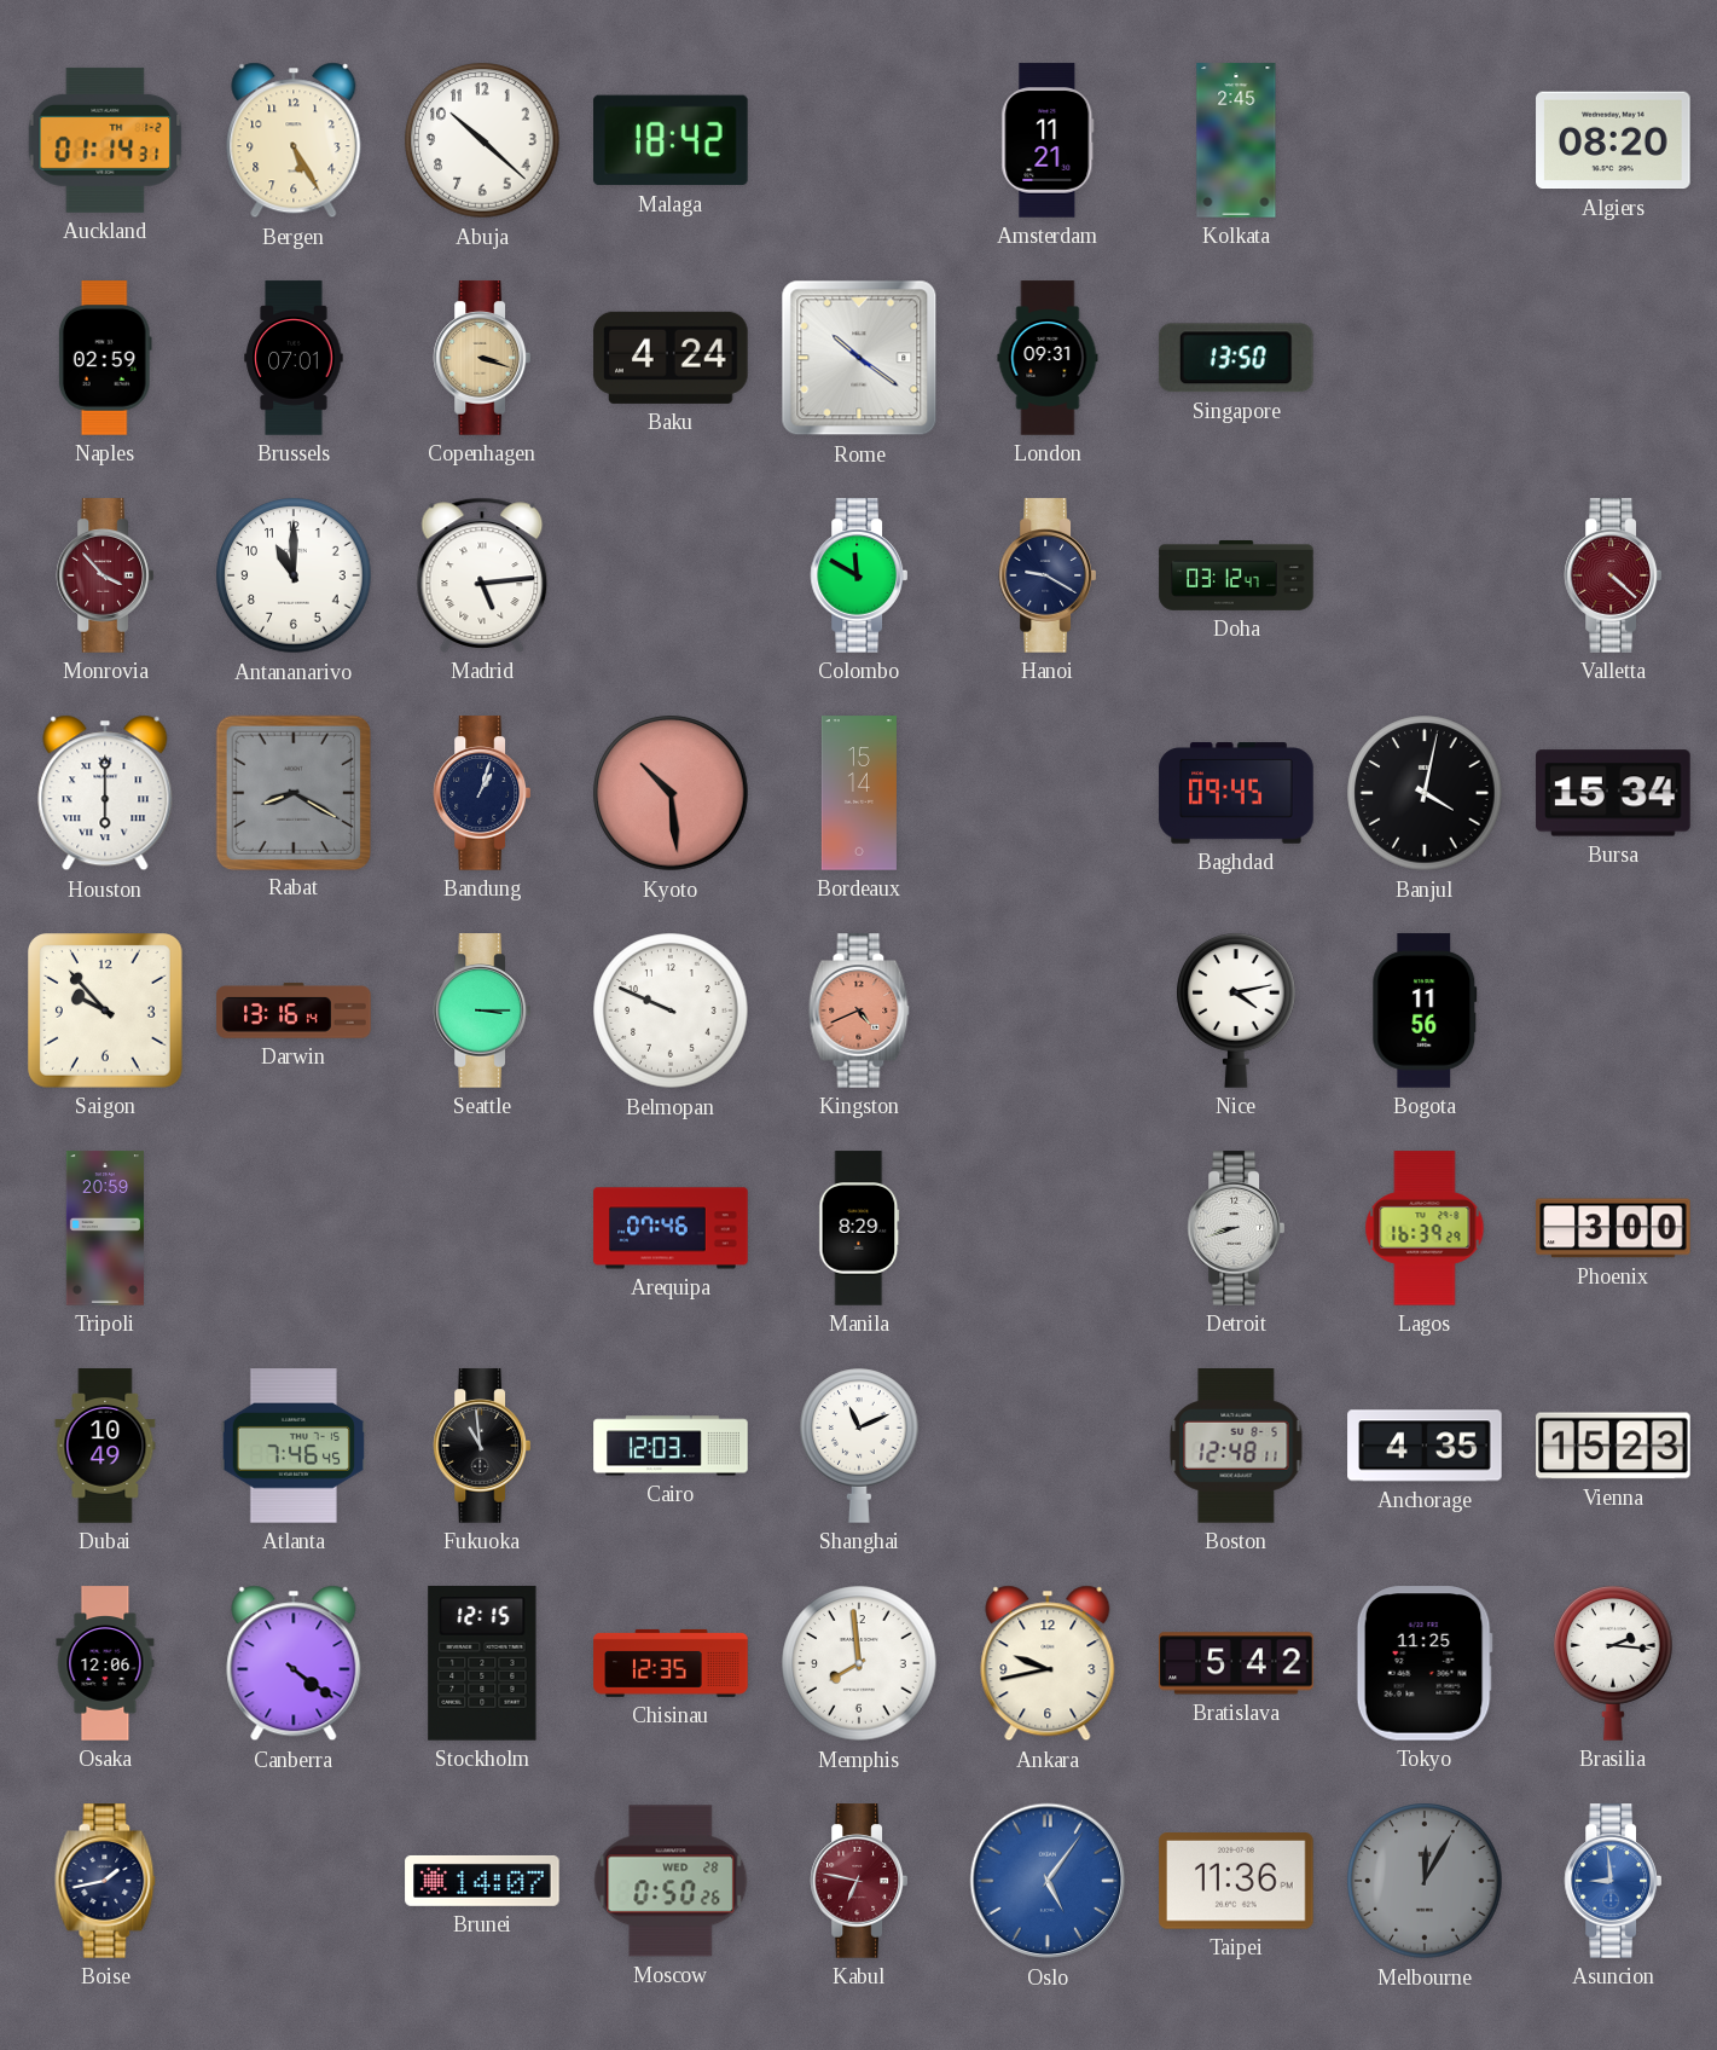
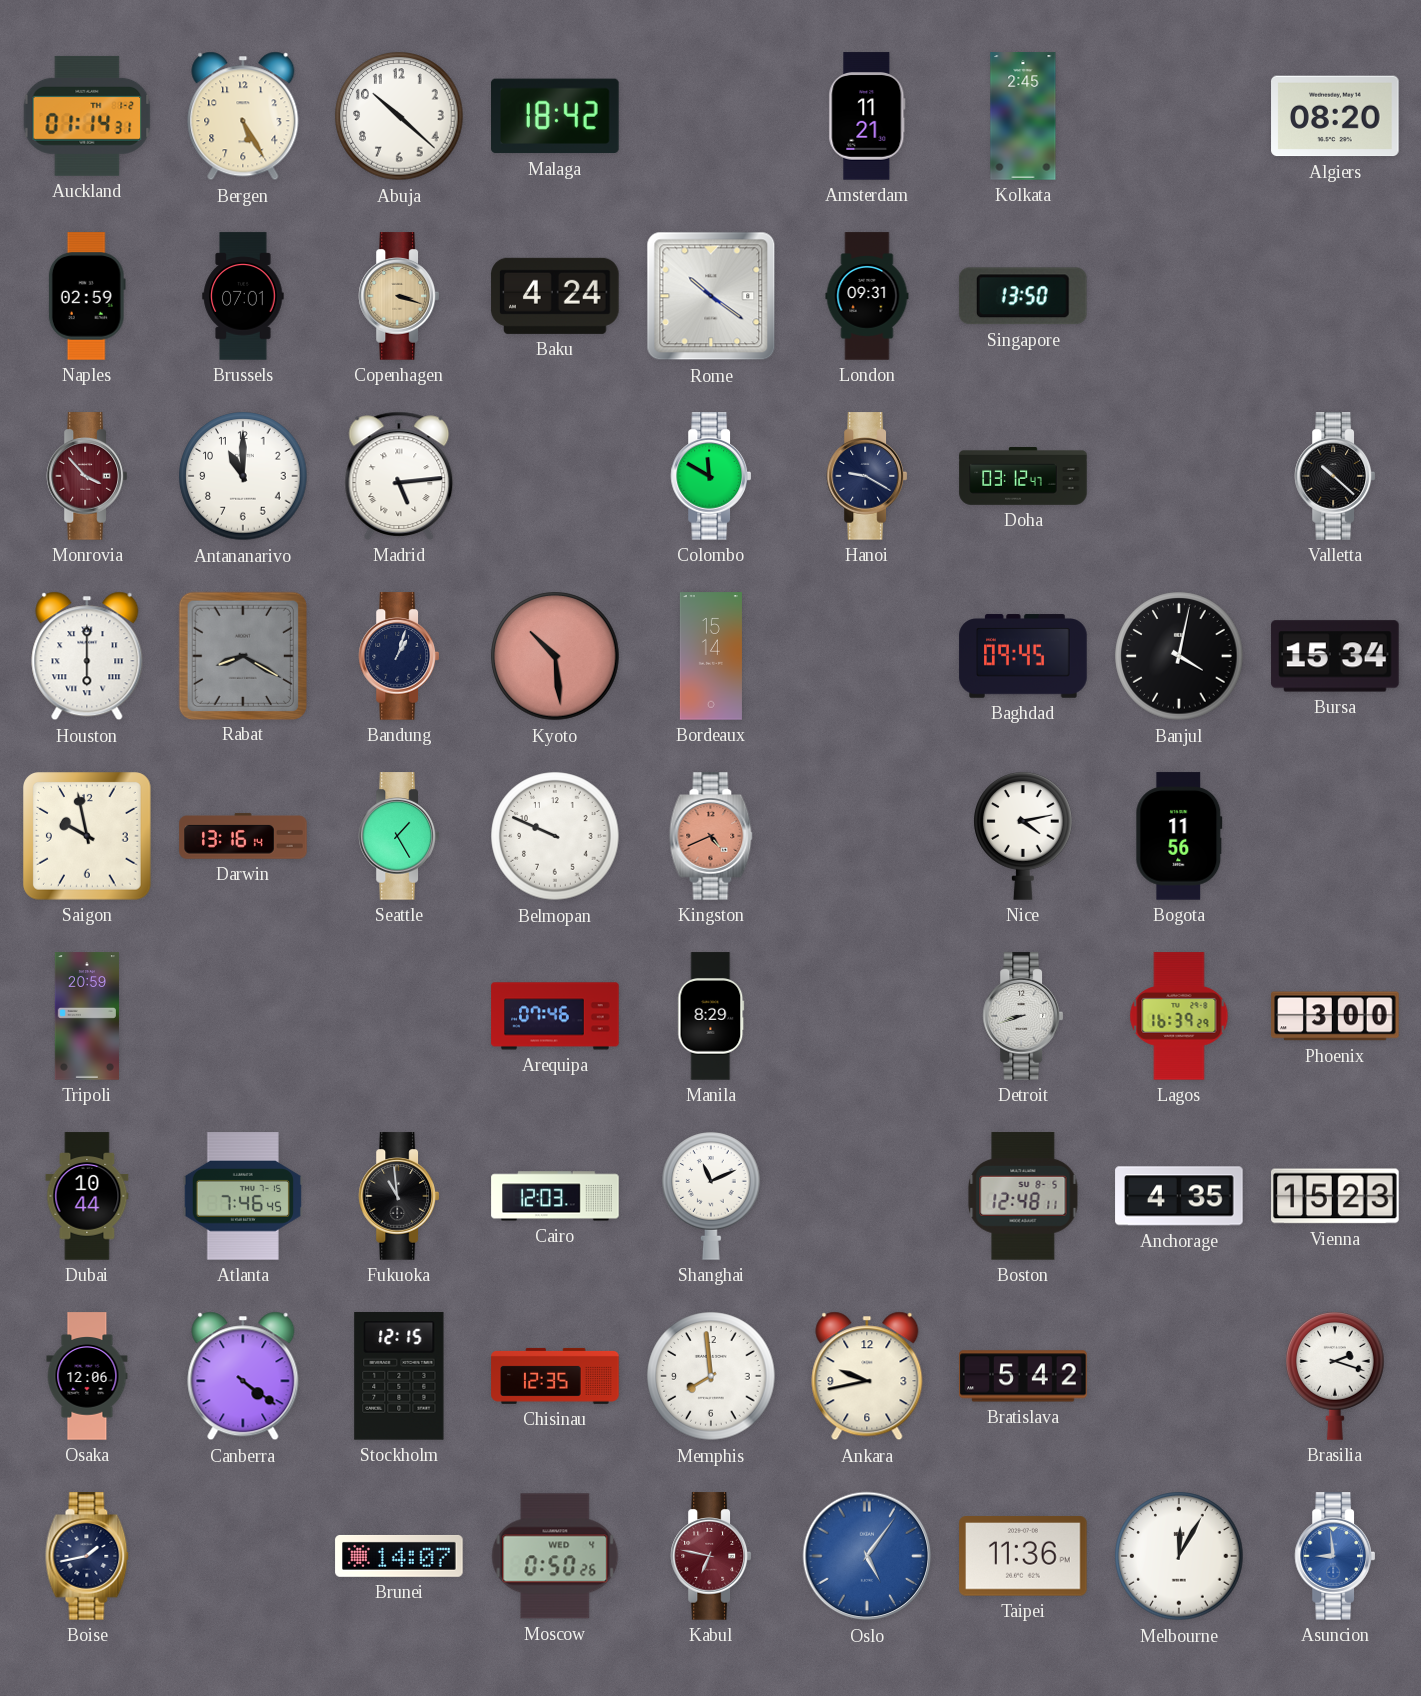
Valletta: 4:22 -> 10:22
Valletta dial: burgundy -> black
Saigon: 9:53 -> 9:58
Seattle: 3:15 -> 1:25
Dubai: 10:49 -> 10:44
Tokyo: 11:25 -> none
Brasilia: 2:16 -> 2:18
Moscow date: WED 28 -> WED 4
Melbourne dial: grey -> white
